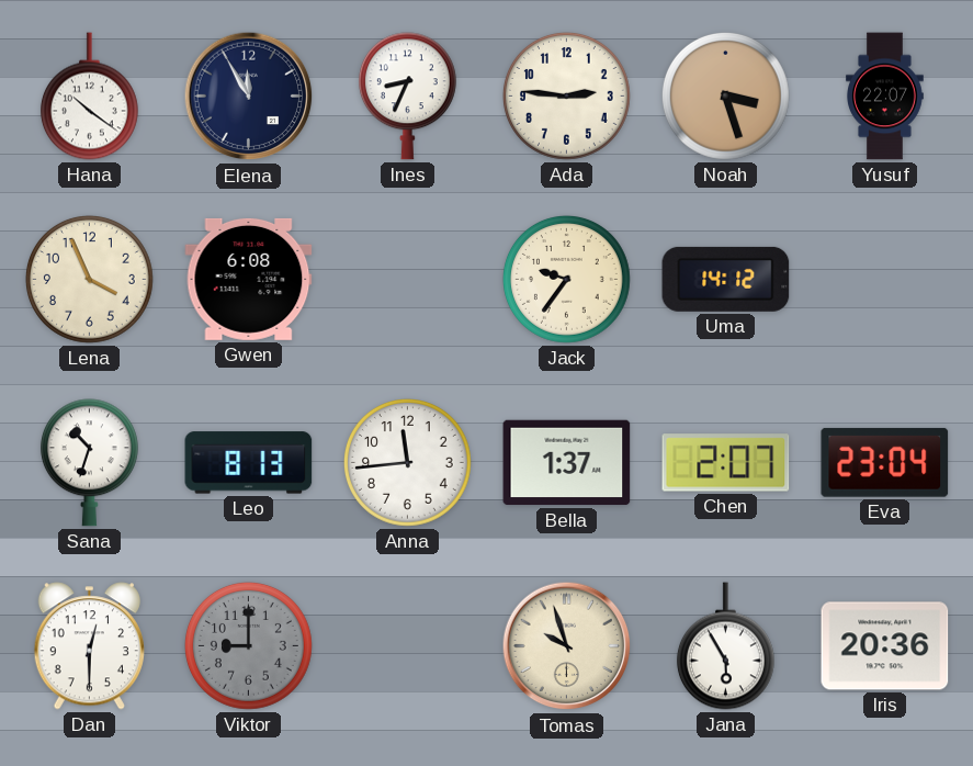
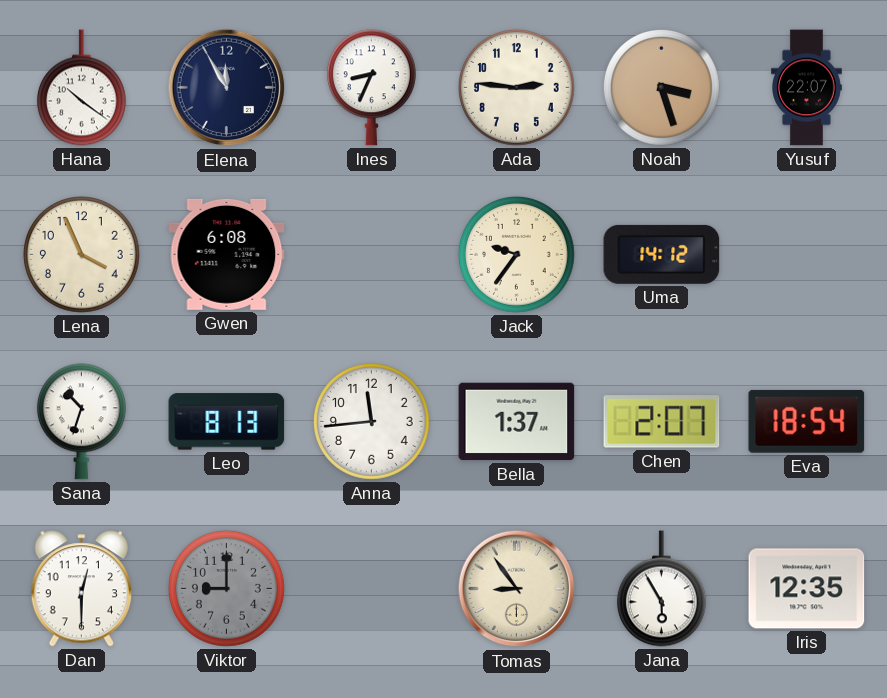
Eva: 23:04 -> 18:54
Tomas: 9:57 -> 8:54
Iris: 20:36 -> 12:35
